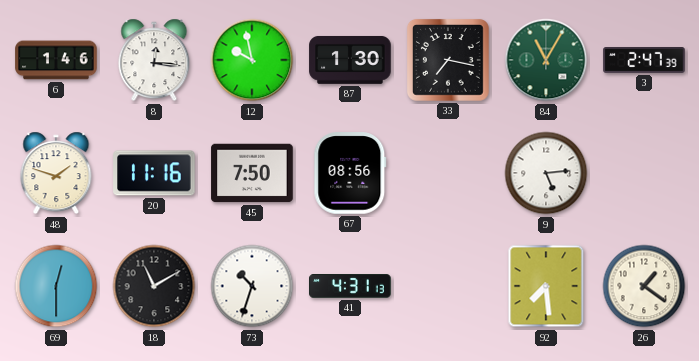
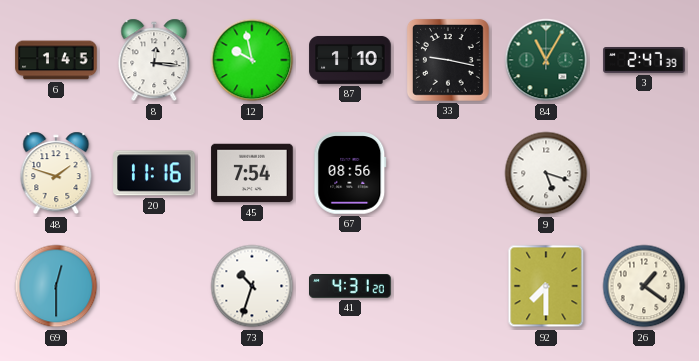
6: 1:46 -> 1:45
87: 1:30 -> 1:10
33: 7:17 -> 9:17
45: 7:50 -> 7:54
9: 5:14 -> 5:18
18: 11:10 -> none
41: 4:31:13 -> 4:31:20
92: 7:29 -> 7:30
